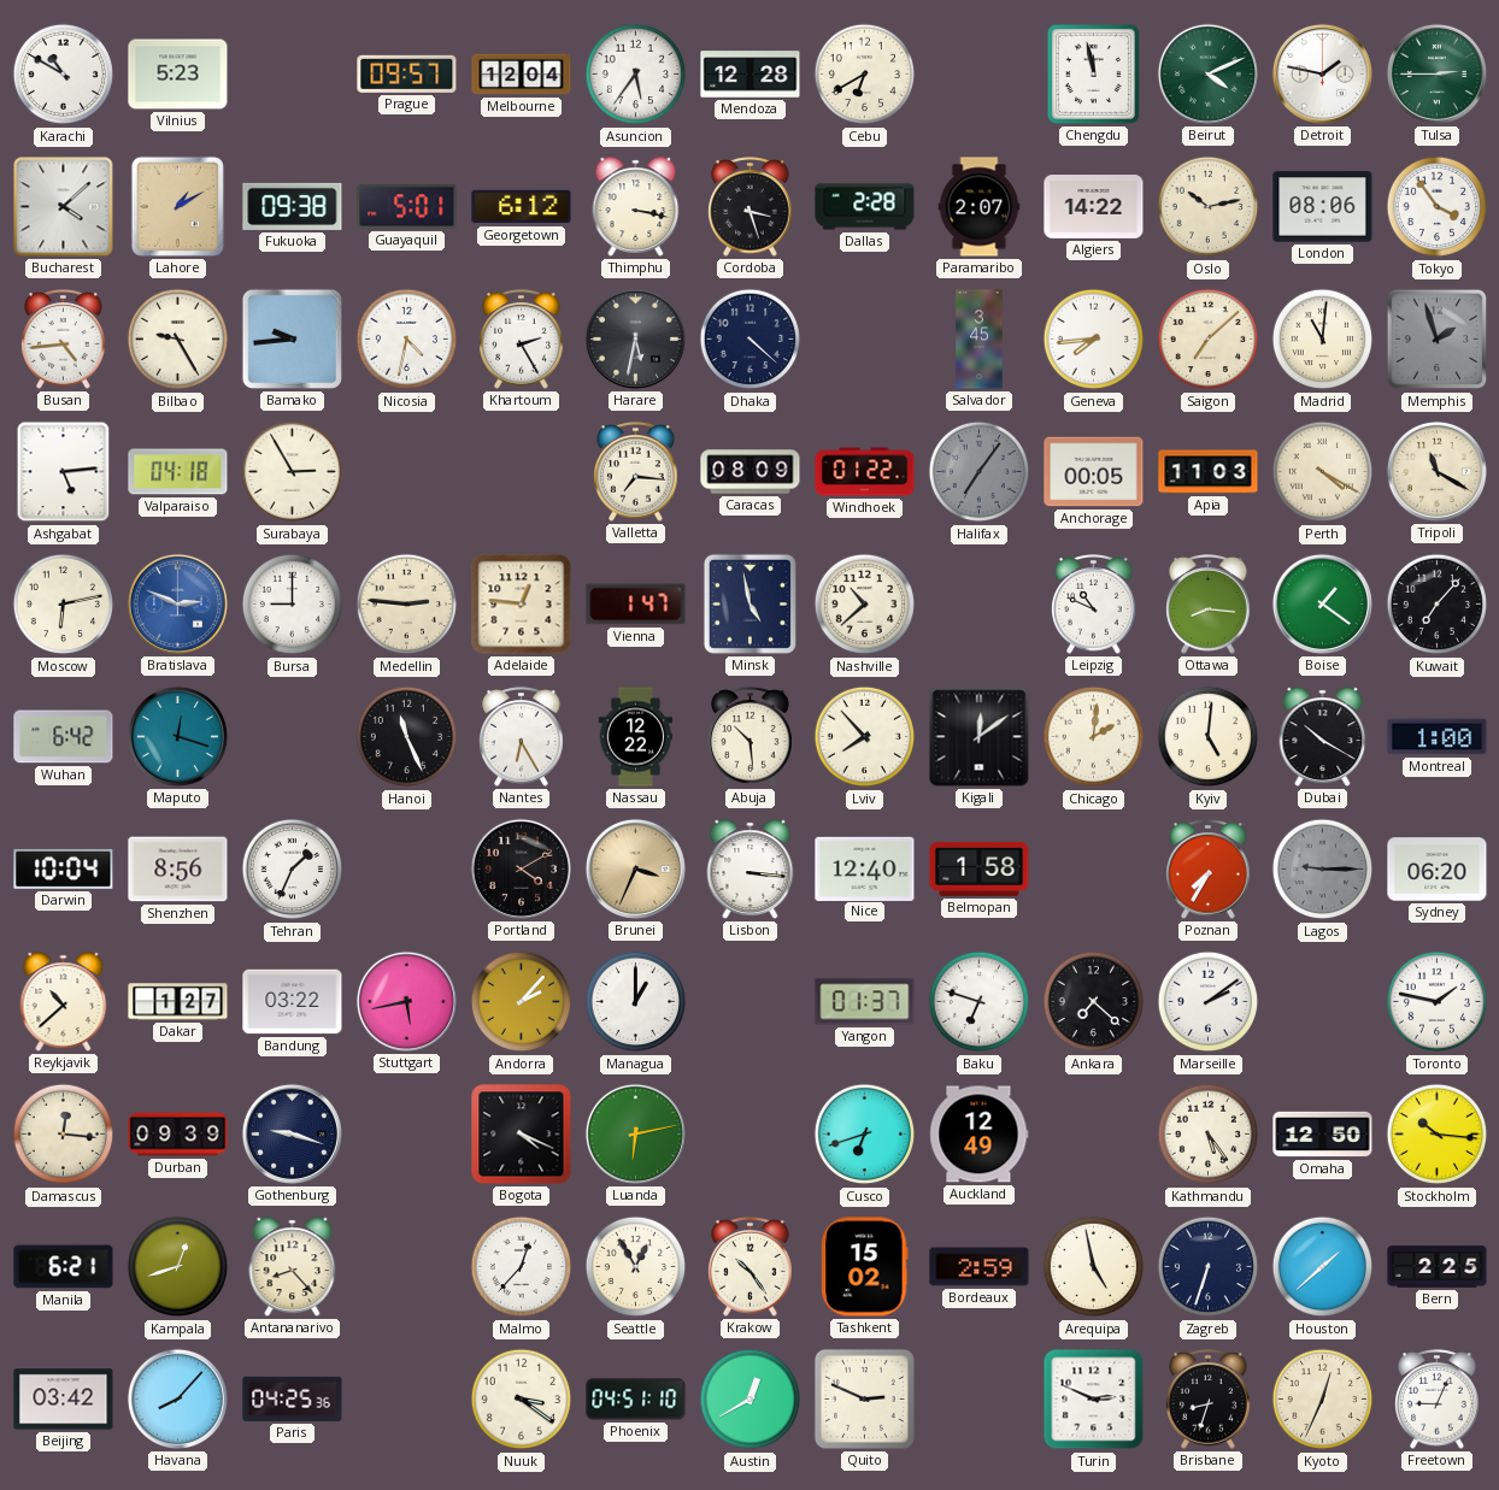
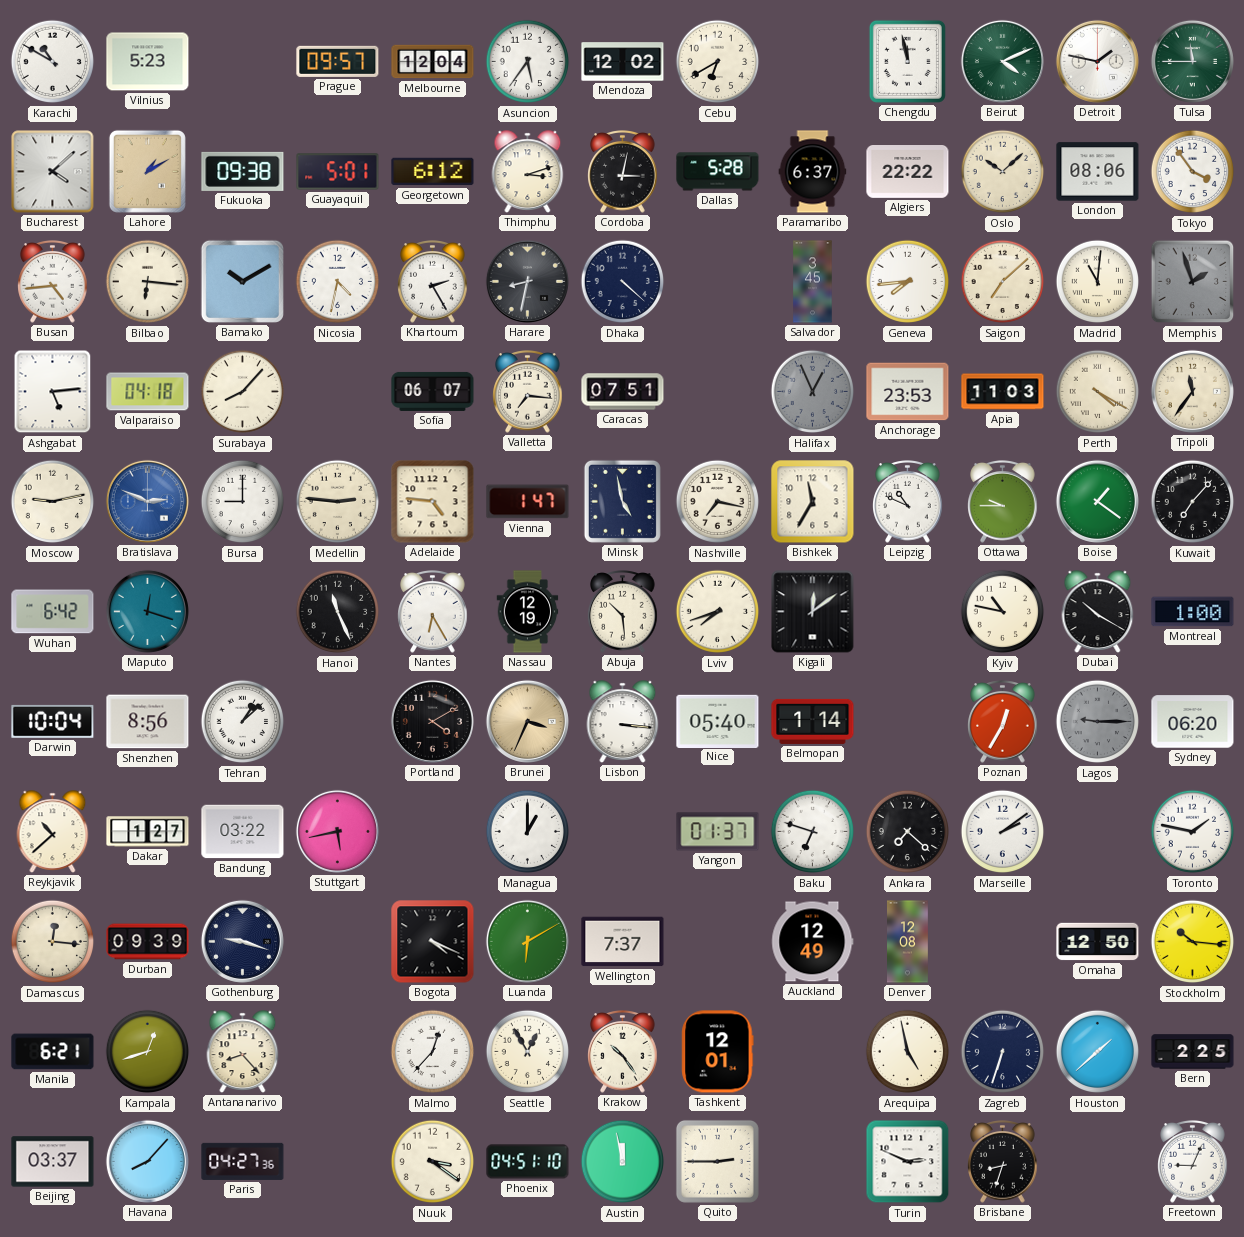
Mendoza: 12:28 -> 12:02
Tulsa: 2:45 -> 11:45
Thimphu: 3:17 -> 3:12
Cordoba: 3:27 -> 3:02
Dallas: 2:28 -> 5:28
Paramaribo: 2:07 -> 6:37
Algiers: 14:22 -> 22:22
Oslo: 10:13 -> 10:08
Bilbao: 9:25 -> 6:16
Bamako: 9:44 -> 10:10
Harare: 5:32 -> 8:32
Surabaya: 2:55 -> 8:07
Sofia: none -> 06:07
Caracas: 08:09 -> 07:51
Windhoek: 01:22 -> none
Halifax: 7:06 -> 12:56
Anchorage: 00:05 -> 23:53
Tripoli: 11:20 -> 11:36
Moscow: 6:13 -> 9:13
Adelaide: 12:46 -> 4:46
Nashville: 10:38 -> 7:17
Bishkek: none -> 11:35
Ottawa: 8:16 -> 9:45
Nassau: 12:22 -> 12:19
Lviv: 7:53 -> 7:42
Chicago: 2:01 -> none
Kyiv: 5:01 -> 10:47
Tehran: 1:34 -> 1:08
Nice: 12:40 -> 05:40
Belmopan: 1:58 -> 1:14
Poznan: 7:35 -> 12:35
Andorra: 2:07 -> none
Luanda: 6:13 -> 6:10
Wellington: none -> 7:37
Cusco: 6:42 -> none
Denver: none -> 12:08
Kathmandu: 5:24 -> none
Tashkent: 15:02 -> 12:01
Bordeaux: 2:59 -> none
Beijing: 03:42 -> 03:37
Paris: 04:25 -> 04:27
Austin: 12:40 -> 11:58
Quito: 2:49 -> 2:45
Kyoto: 12:34 -> none
